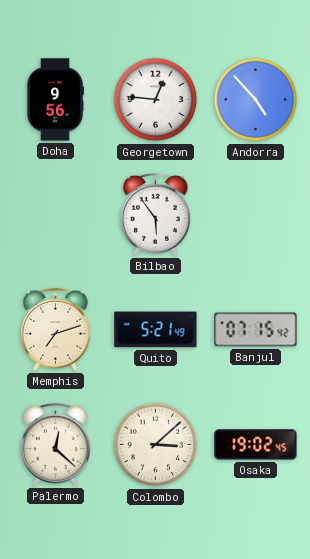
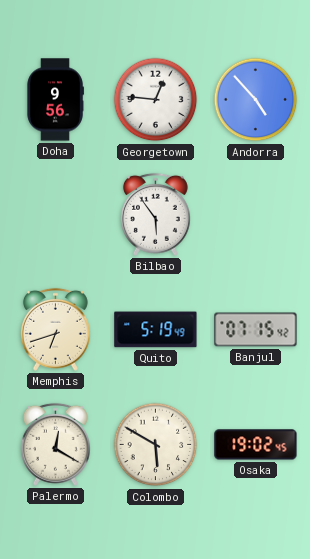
Memphis: 7:12 -> 6:42
Quito: 5:21 -> 5:19
Palermo: 12:22 -> 12:20
Colombo: 3:08 -> 5:50
